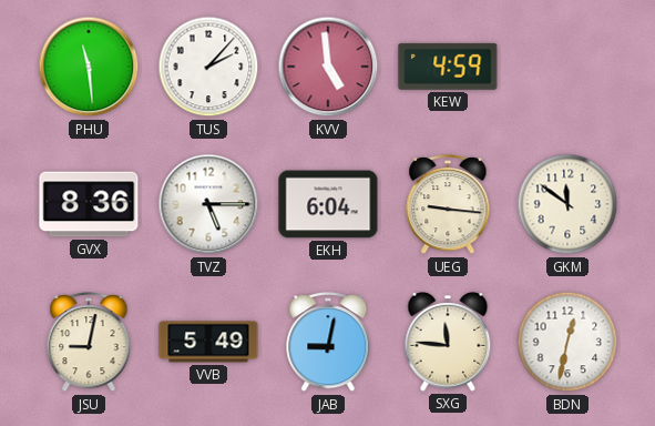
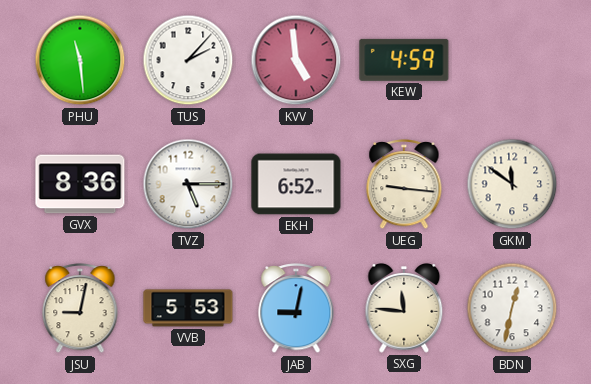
EKH: 6:04 -> 6:52
VVB: 5:49 -> 5:53
